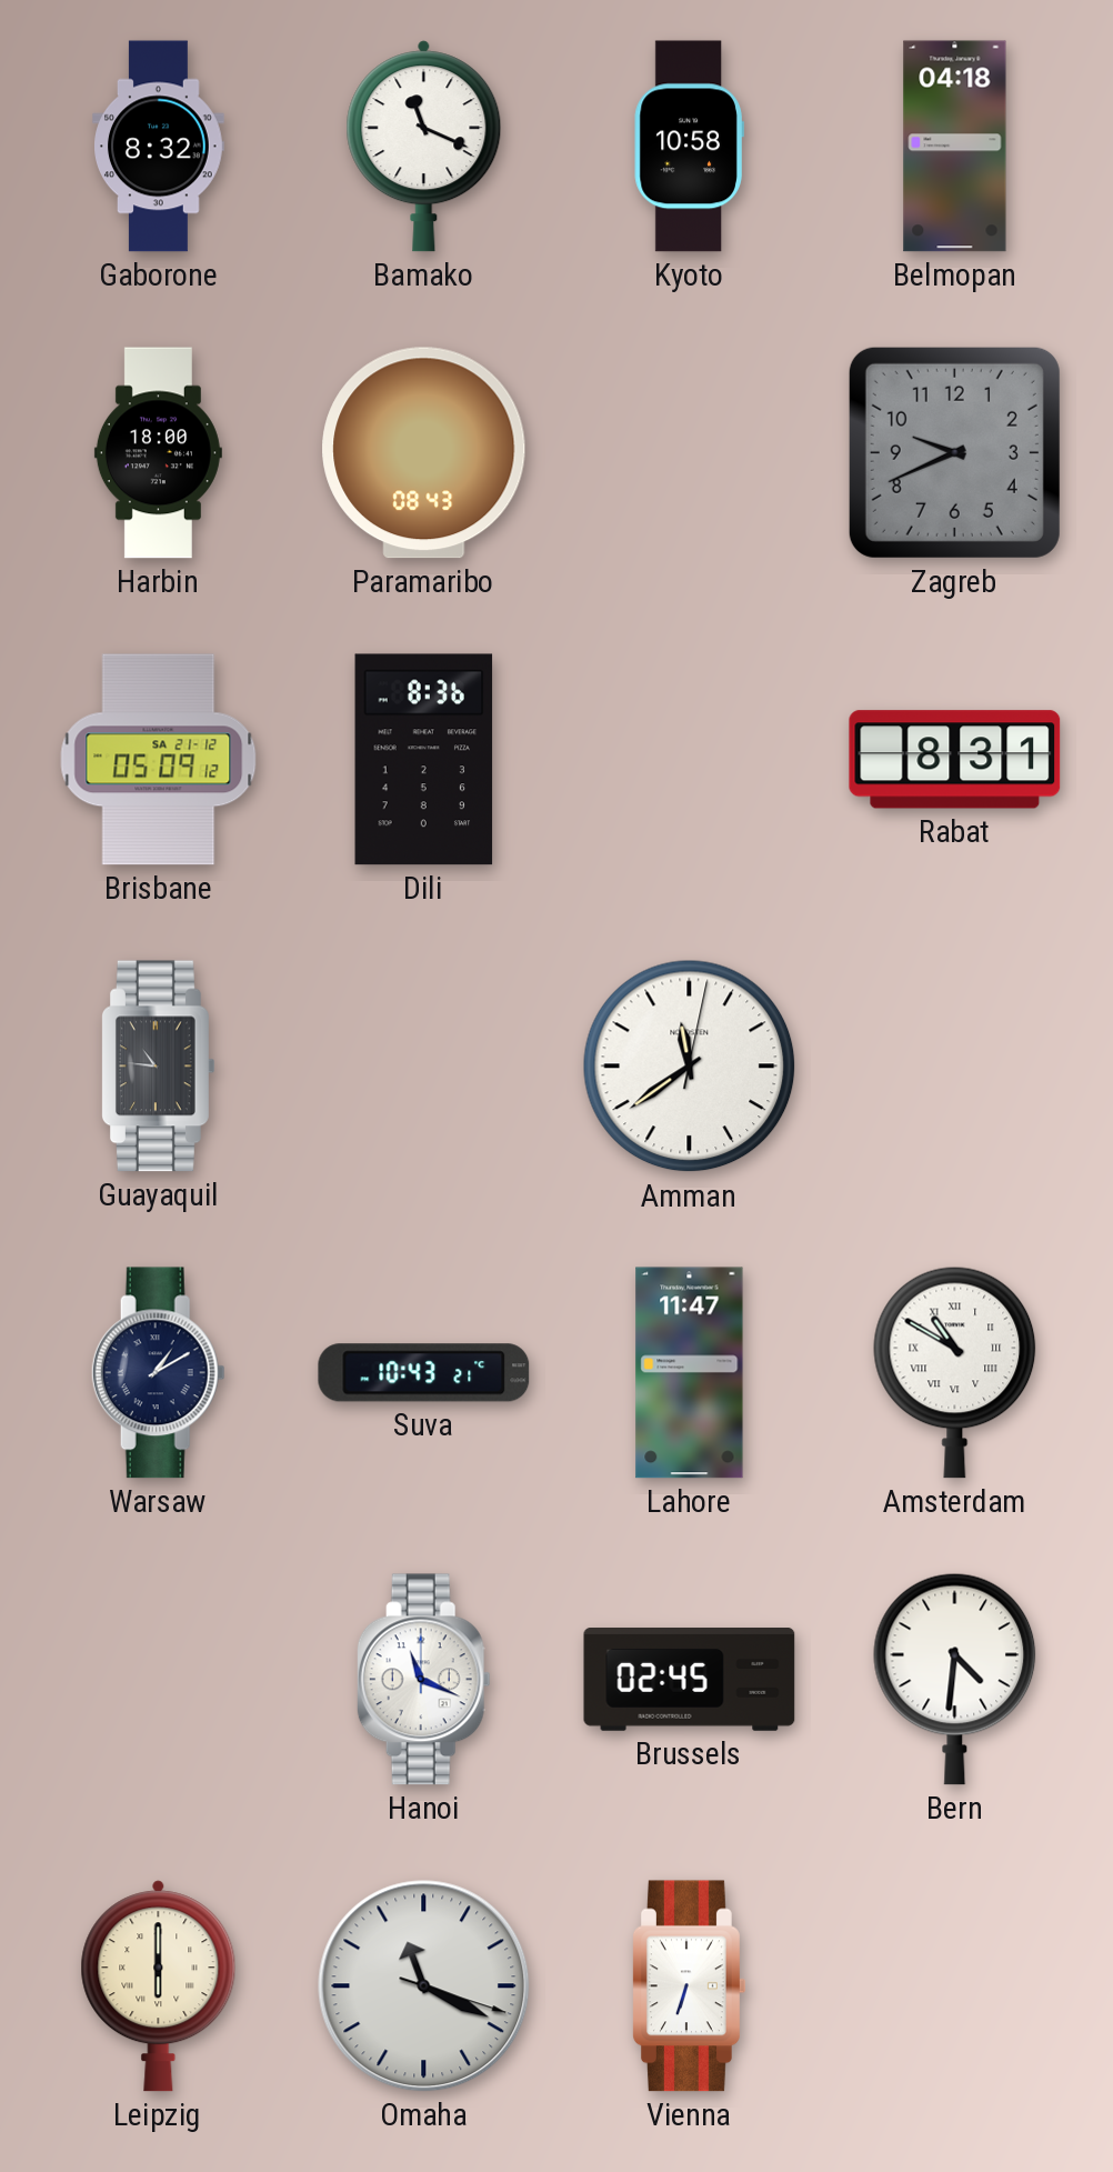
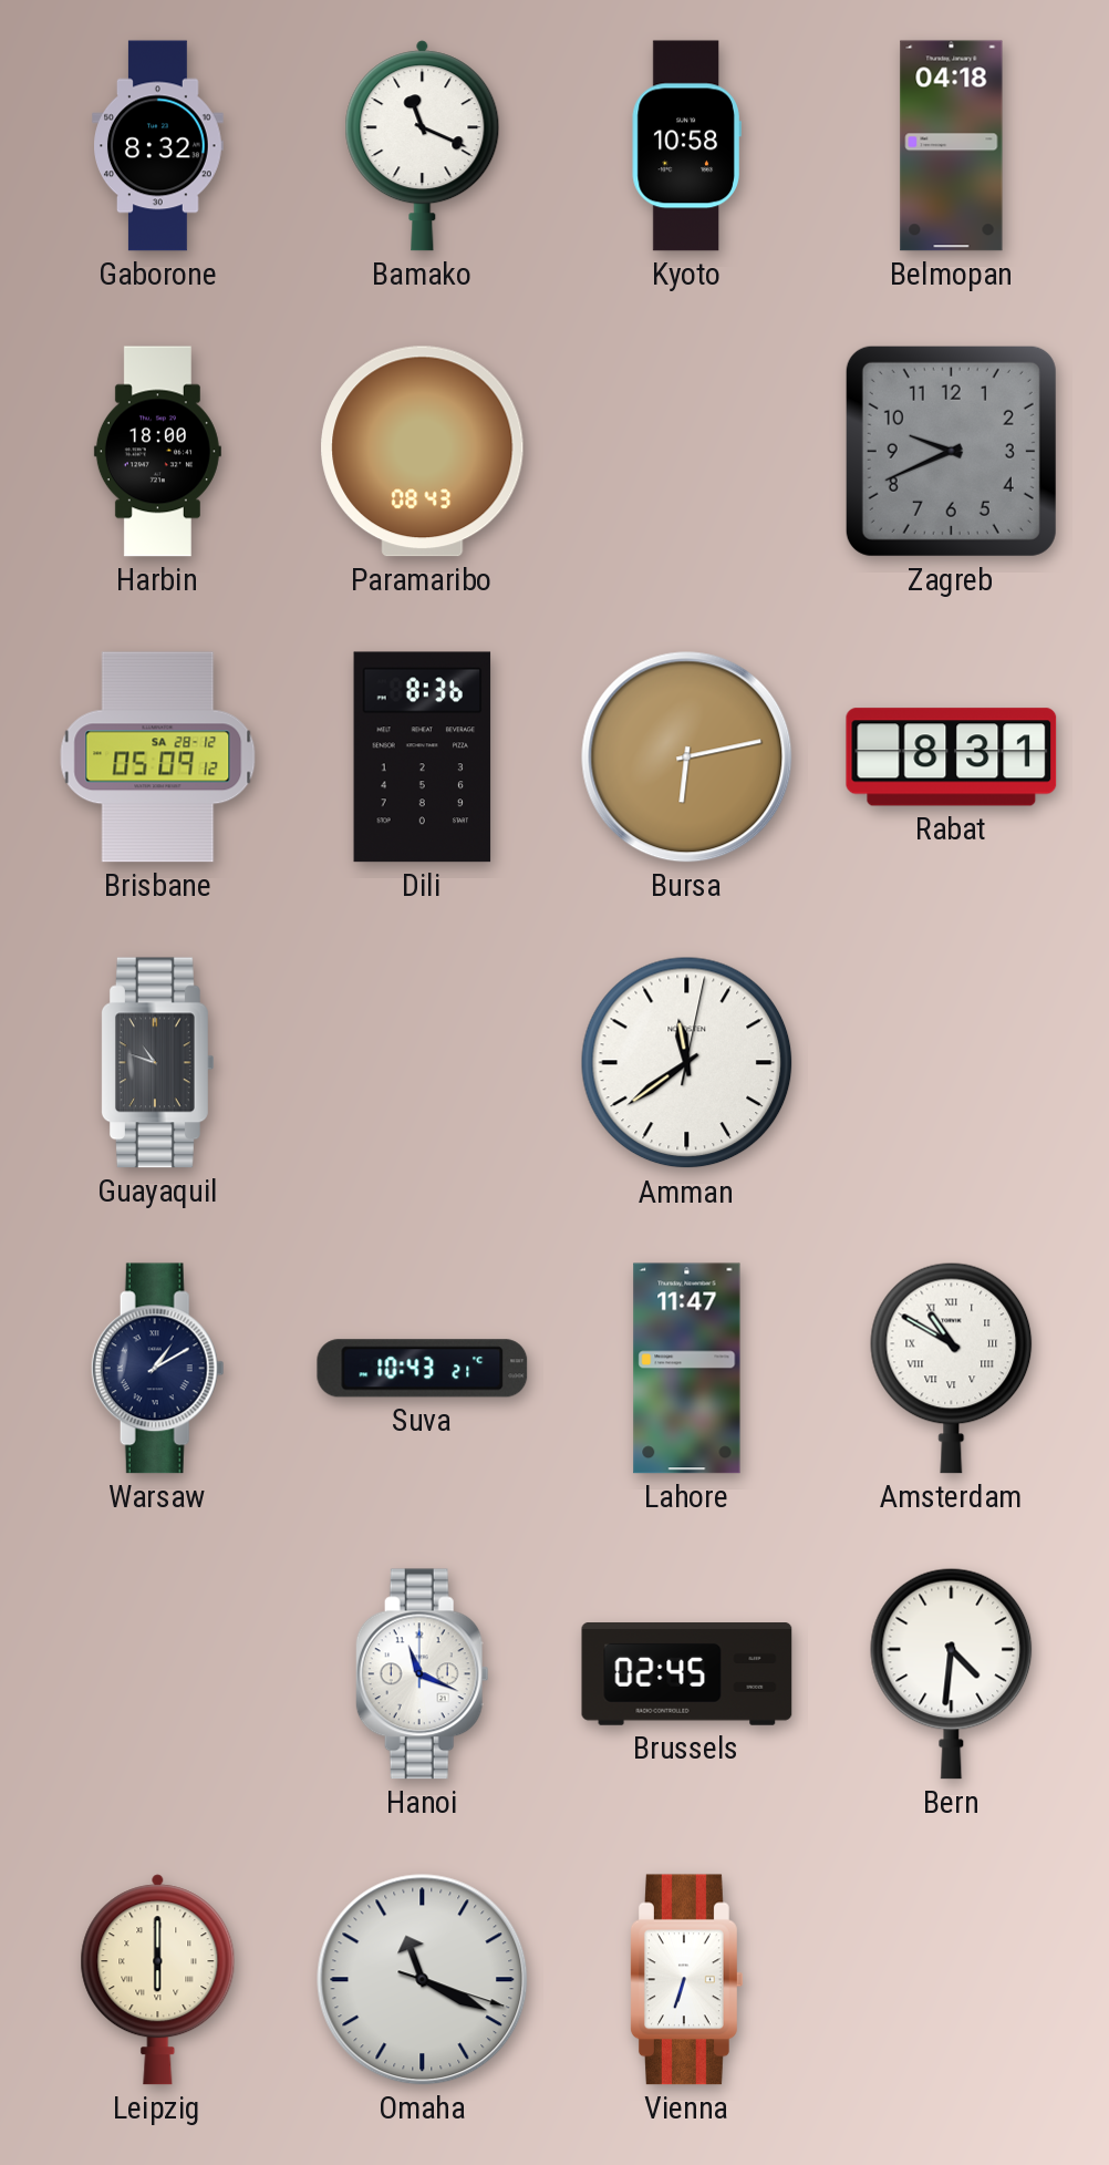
Brisbane date: SA 21-12 -> SA 28-12
Bursa: none -> 6:13
Guayaquil: 10:46 -> 10:48
